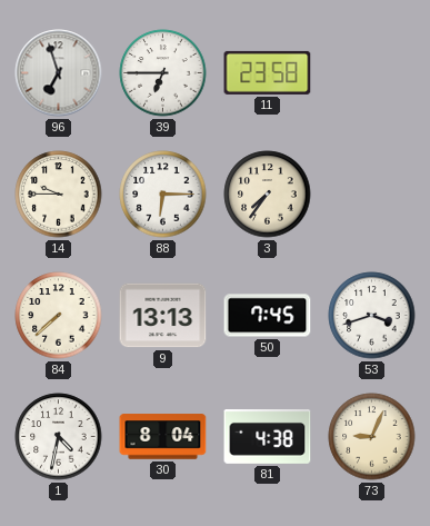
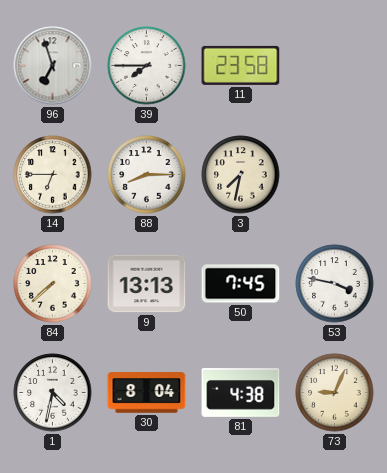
39: 6:45 -> 7:45
14: 9:45 -> 6:45
88: 6:15 -> 8:15
3: 7:36 -> 7:32
53: 3:42 -> 3:47
